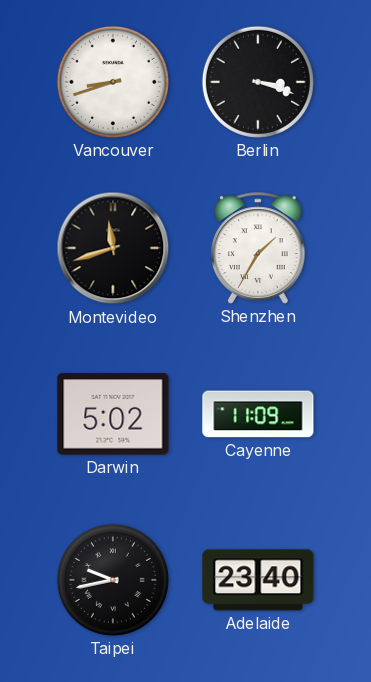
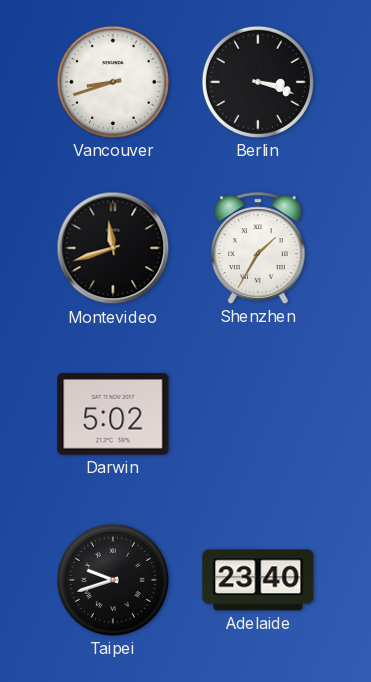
Cayenne: 11:09 -> none
Taipei: 9:43 -> 9:42
